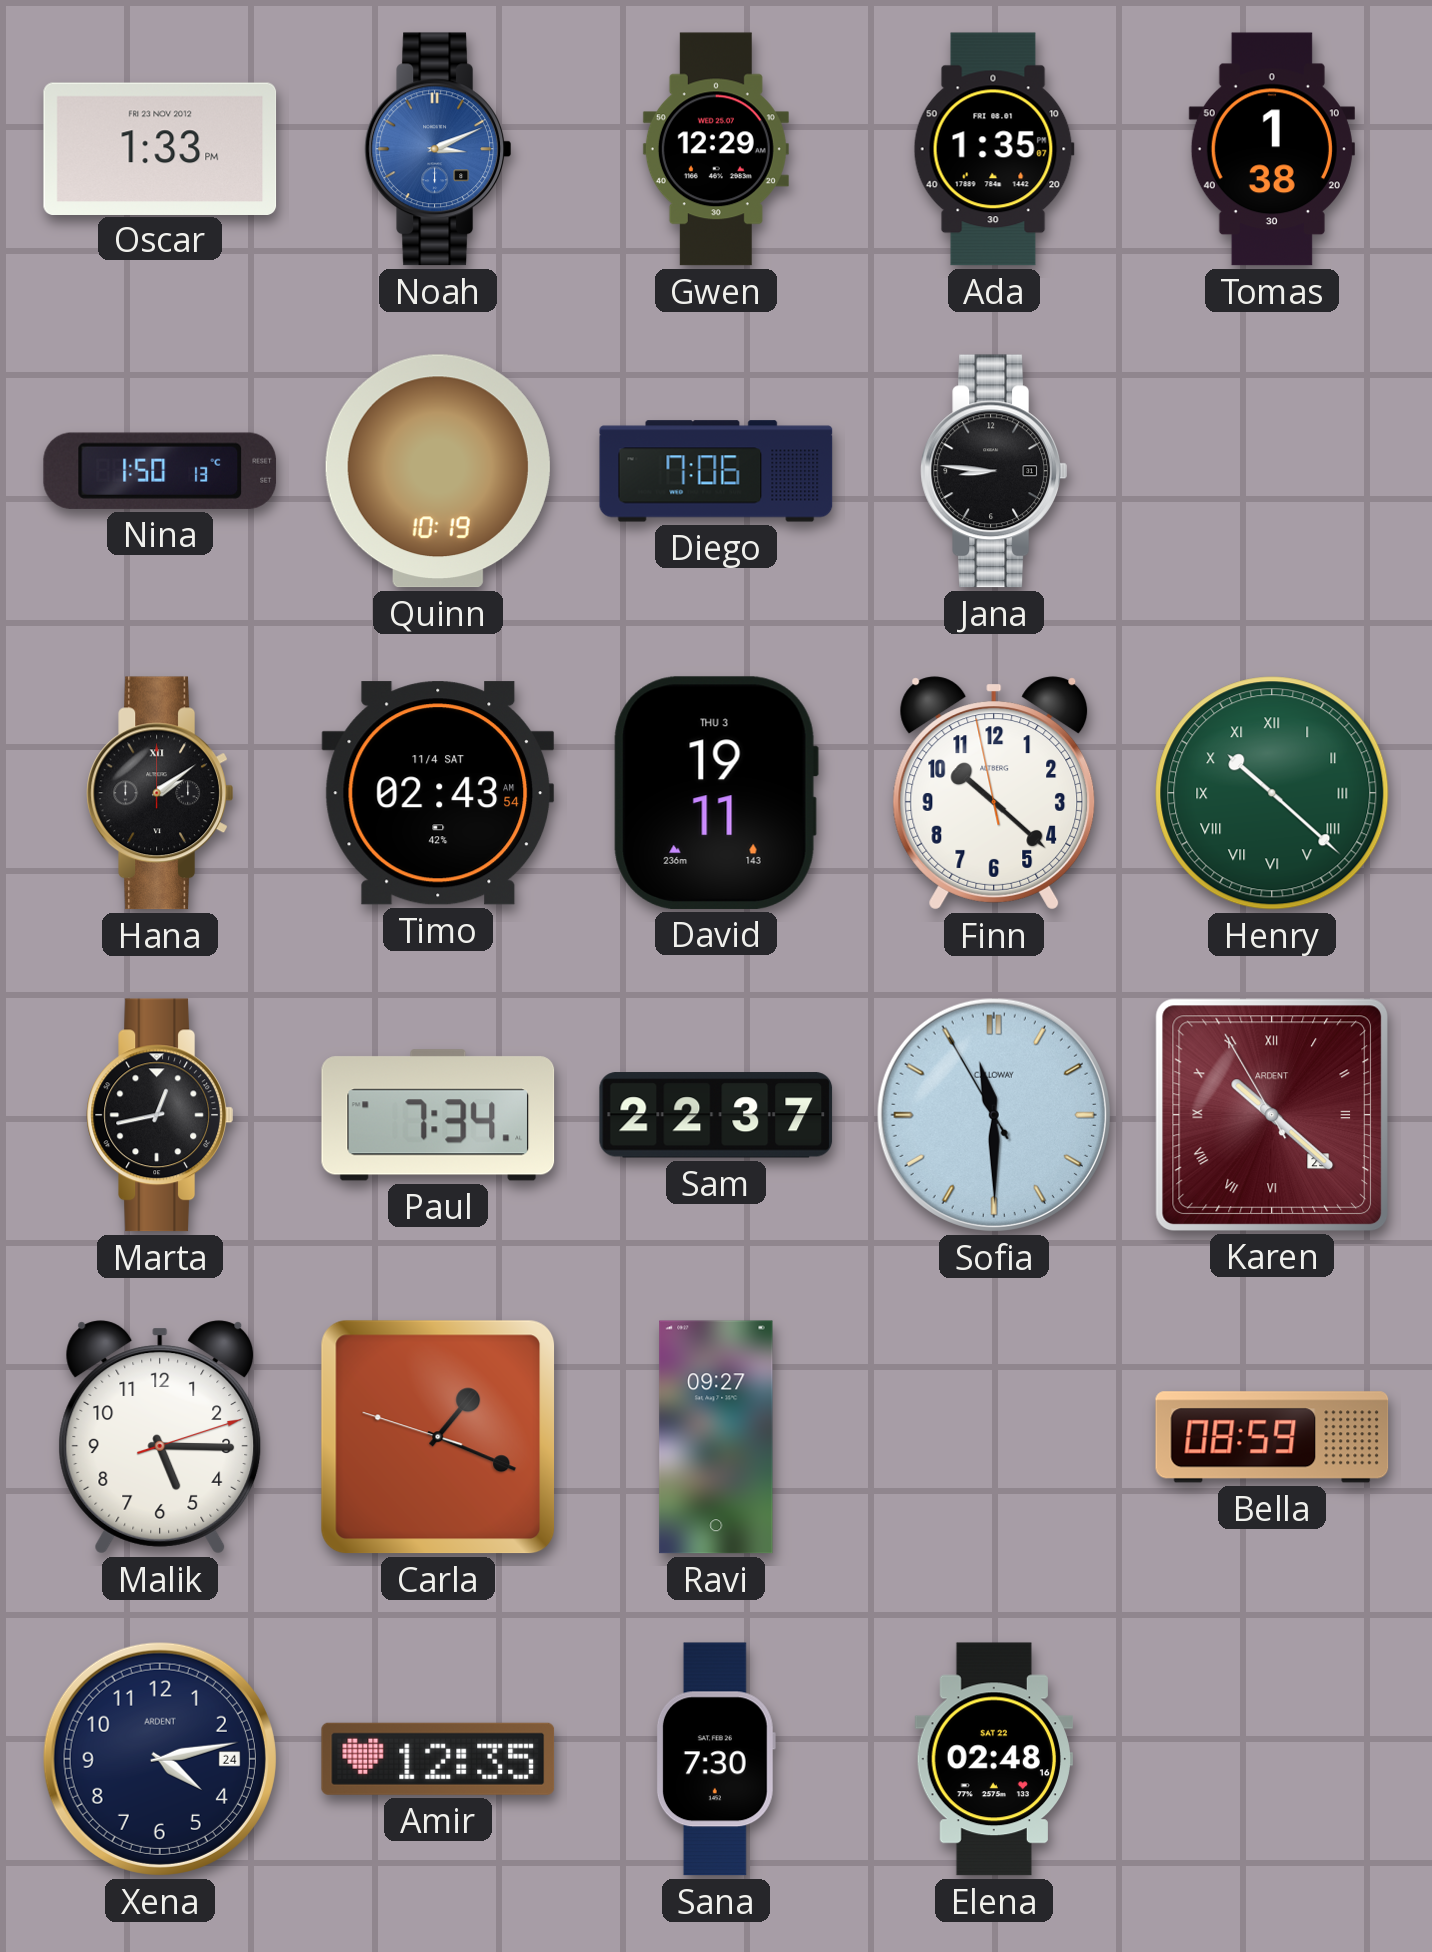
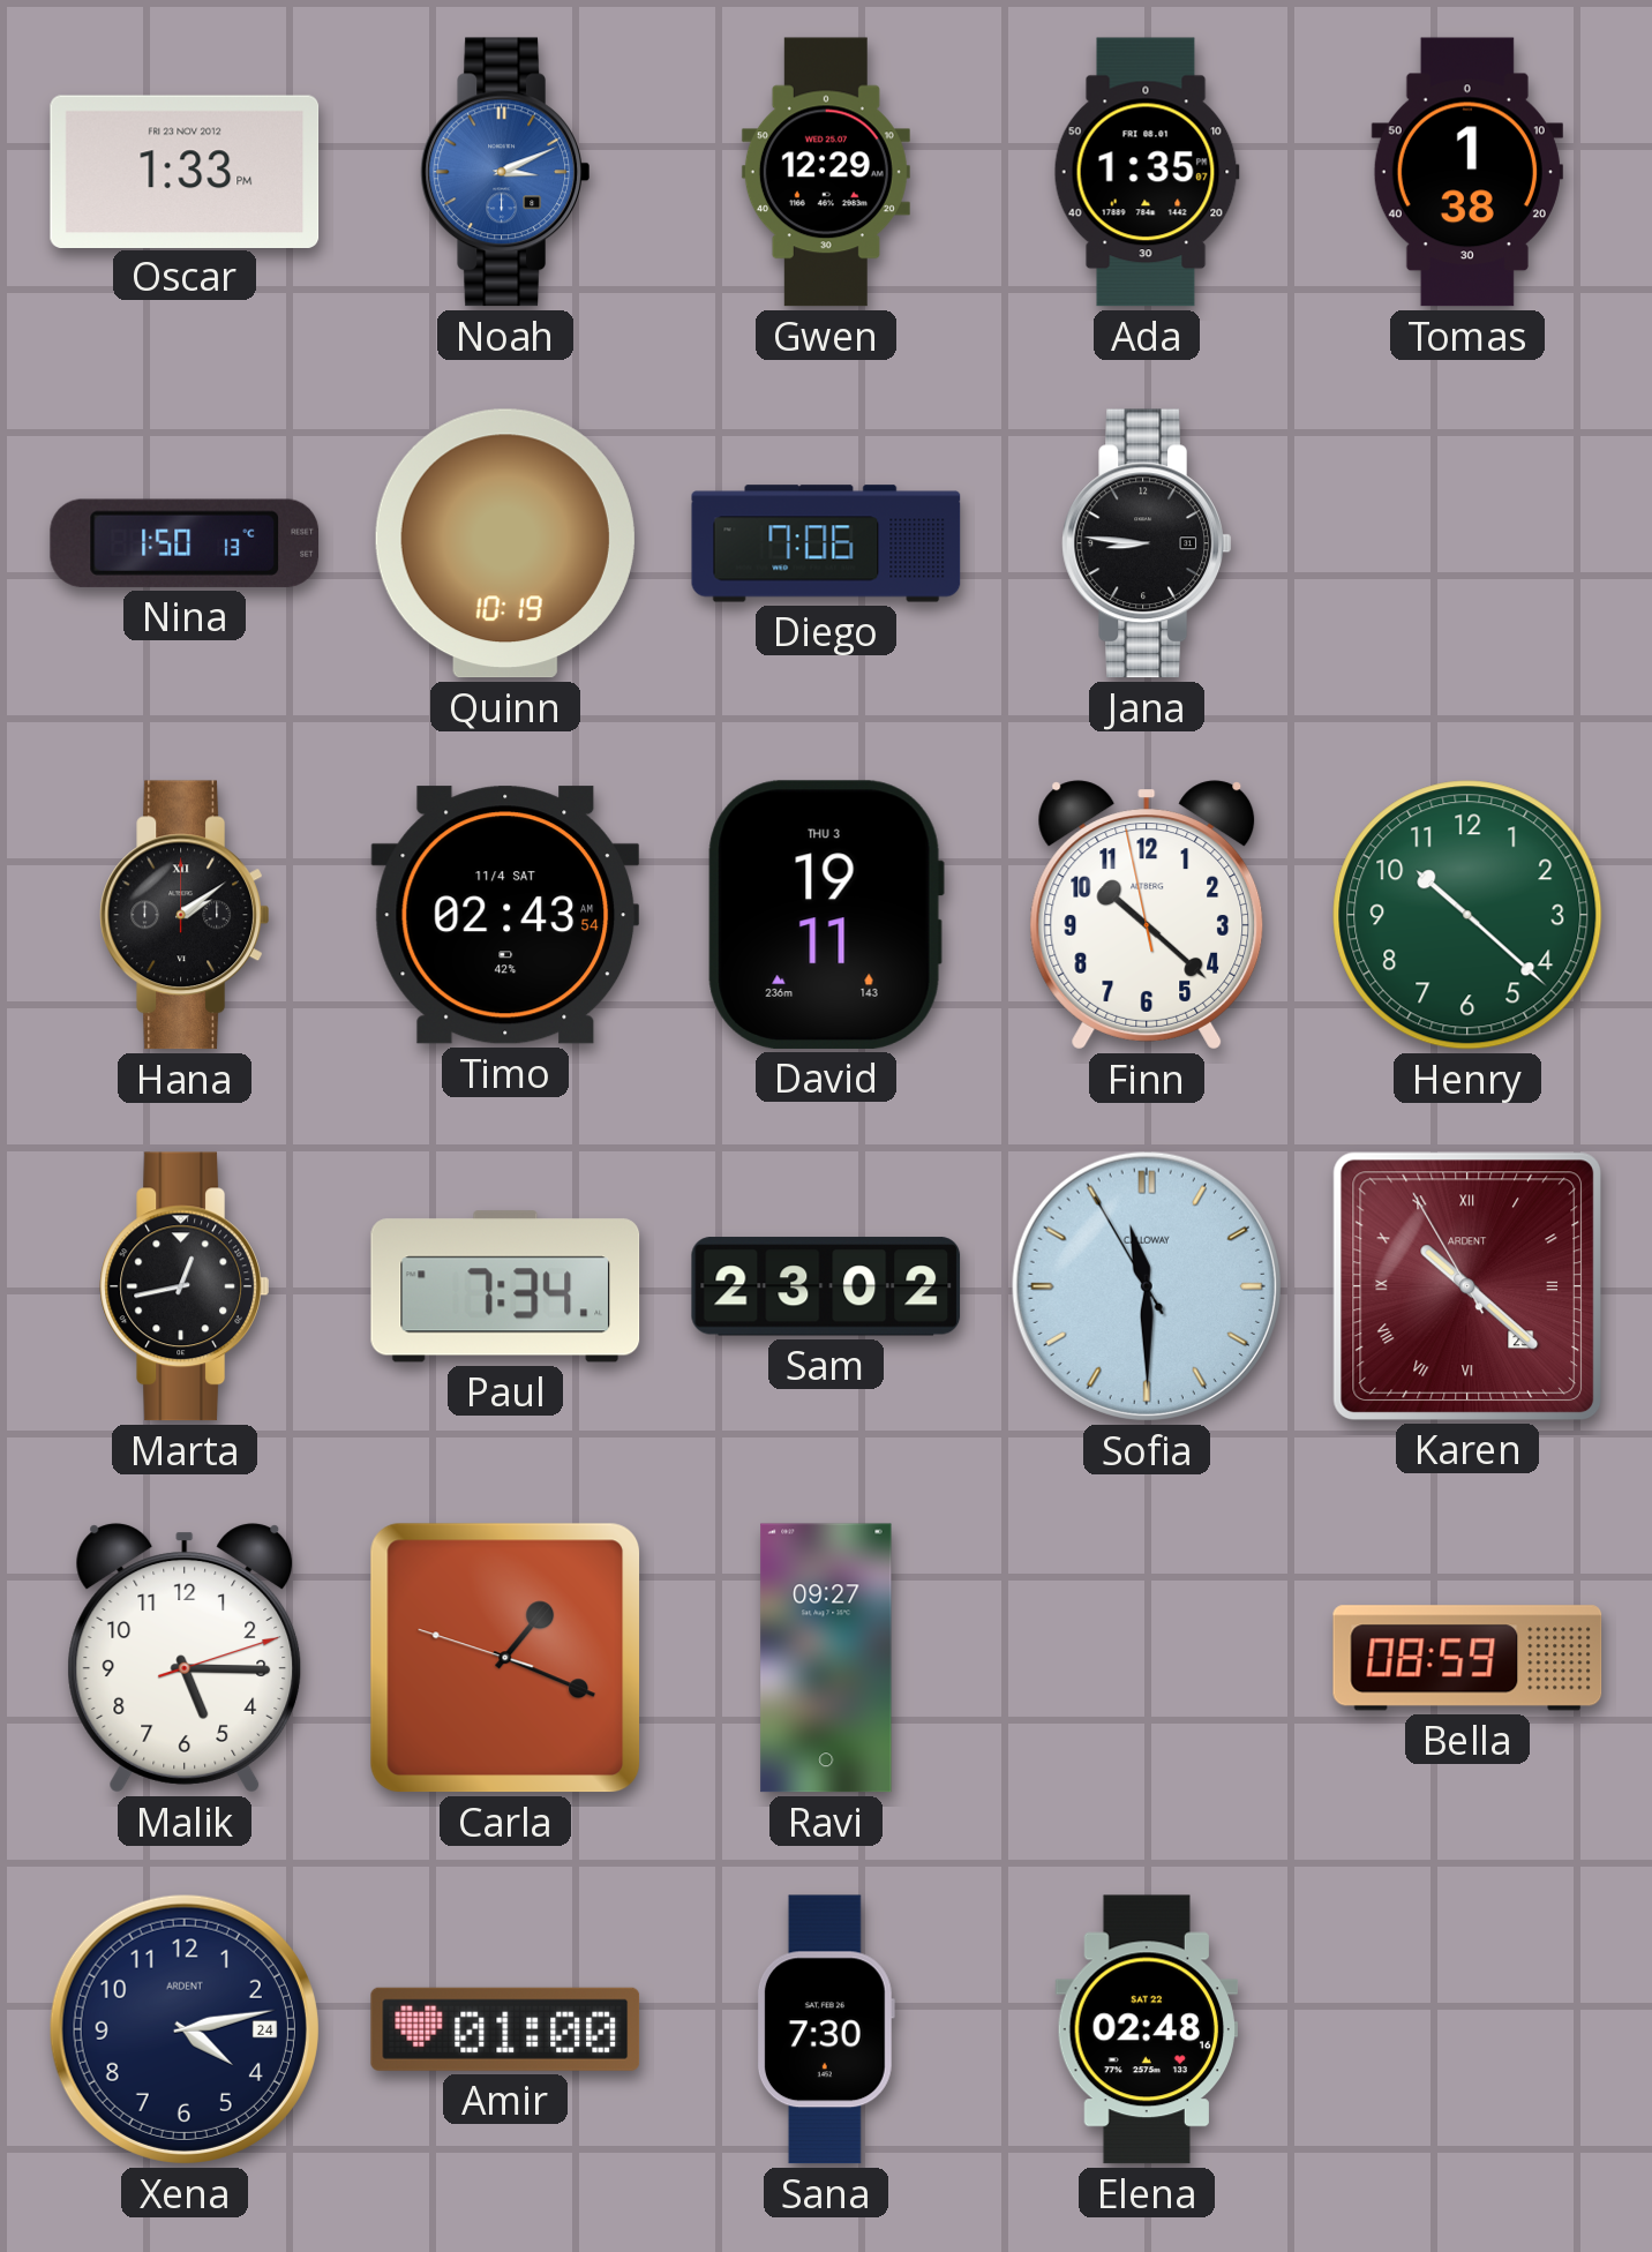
Henry numerals: Roman -> Arabic
Sam: 22:37 -> 23:02
Amir: 12:35 -> 01:00
